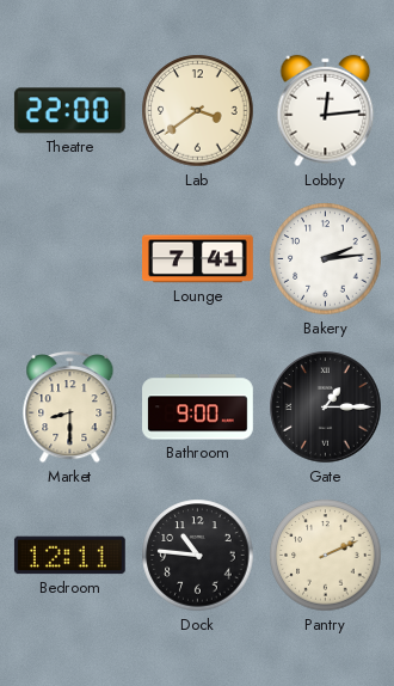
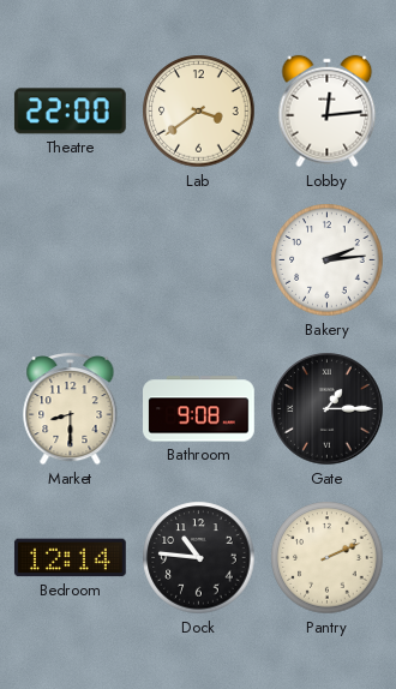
Lounge: 7:41 -> none
Bathroom: 9:00 -> 9:08
Bedroom: 12:11 -> 12:14
